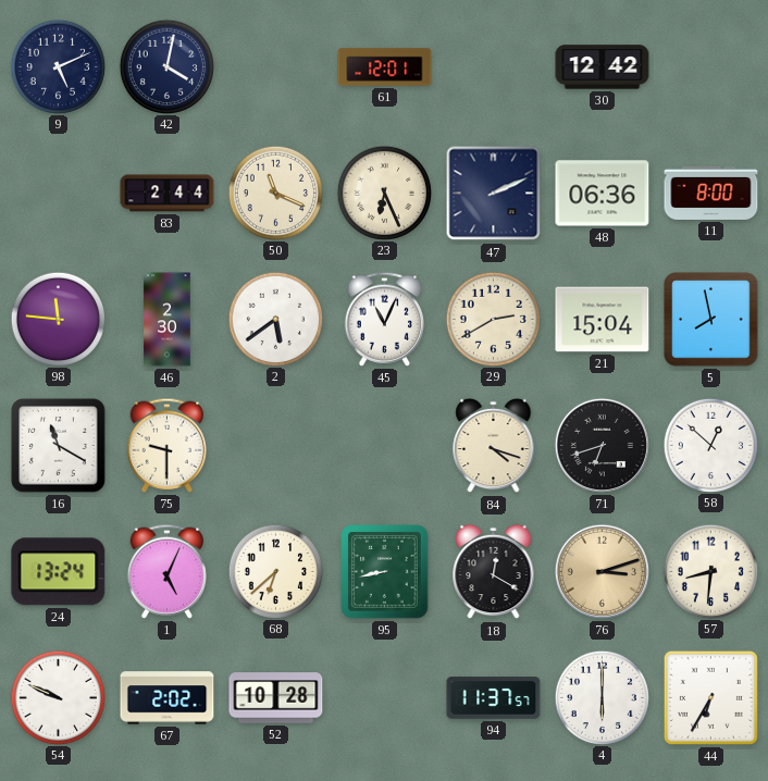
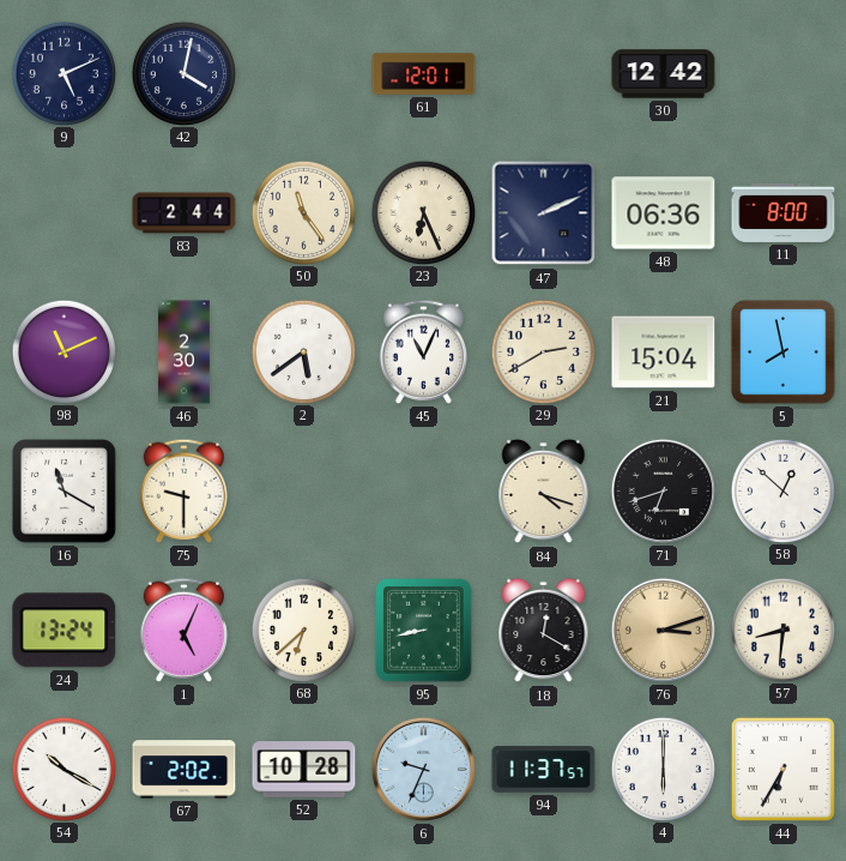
50: 11:19 -> 11:24
98: 11:46 -> 11:11
54: 9:49 -> 10:20
6: none -> 9:34
